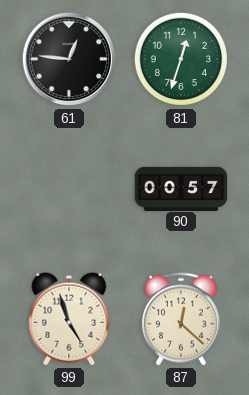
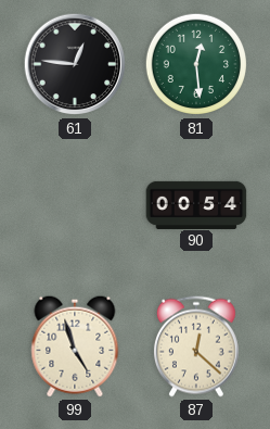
81: 12:33 -> 12:29
90: 00:57 -> 00:54
